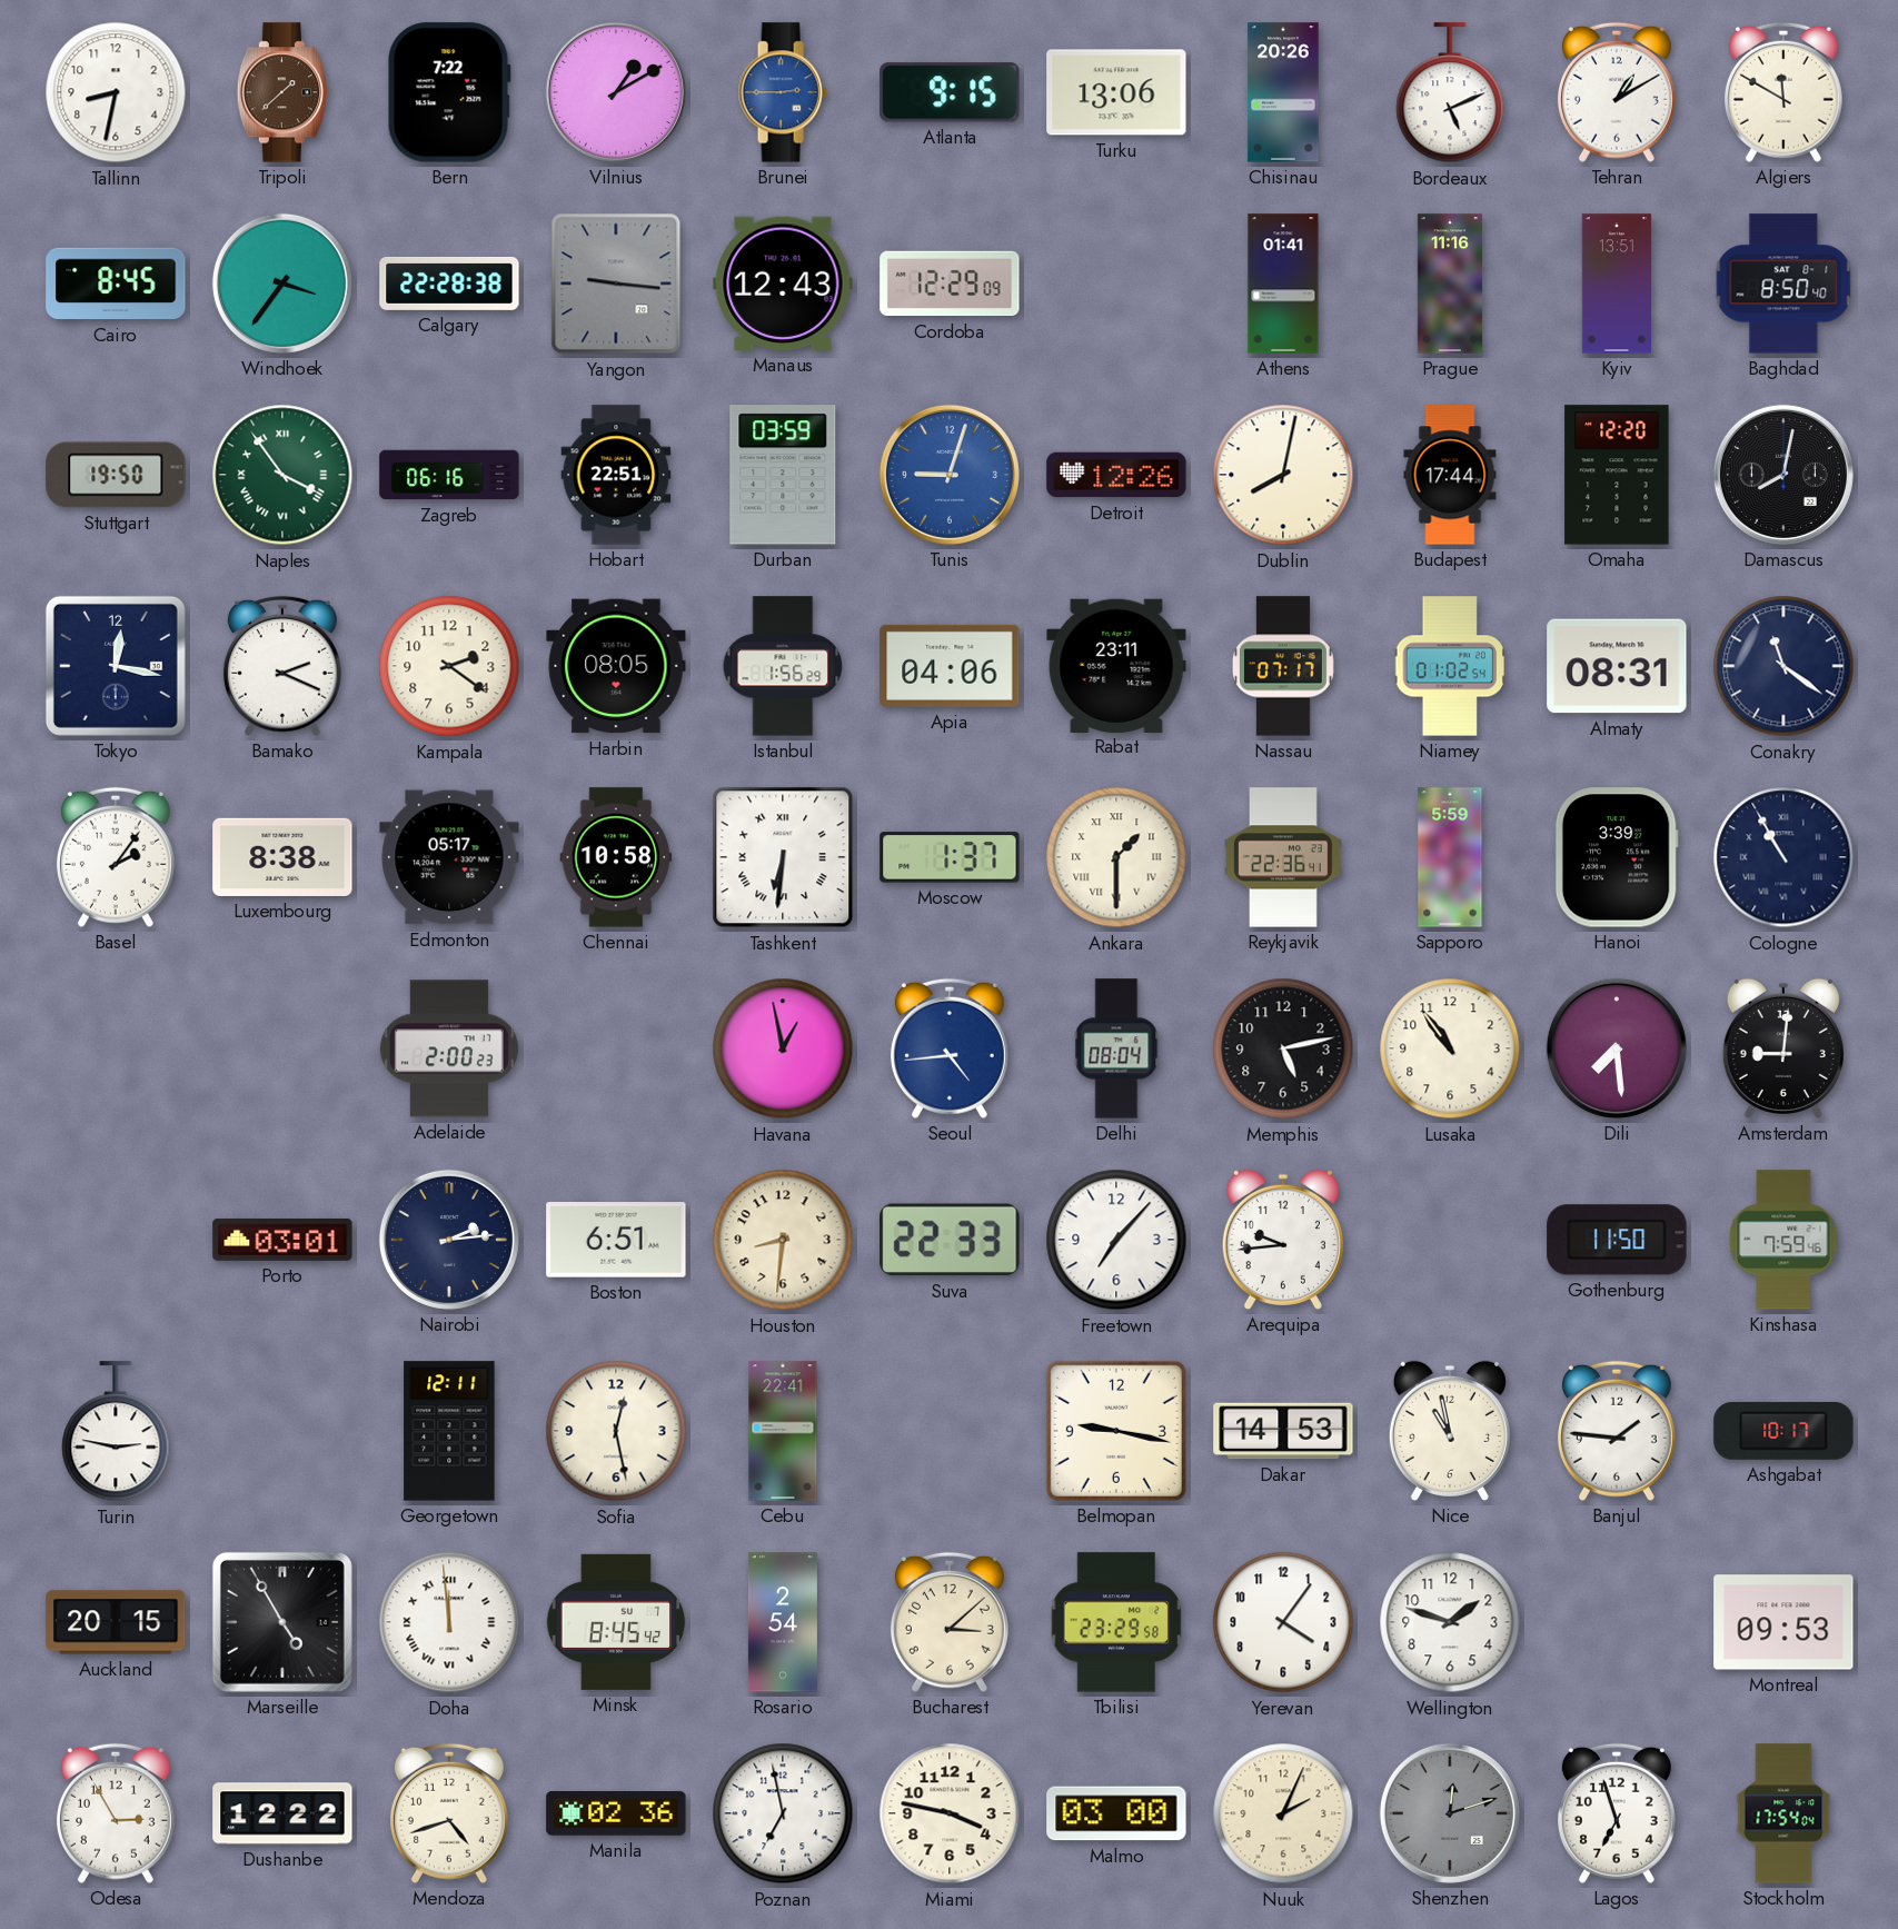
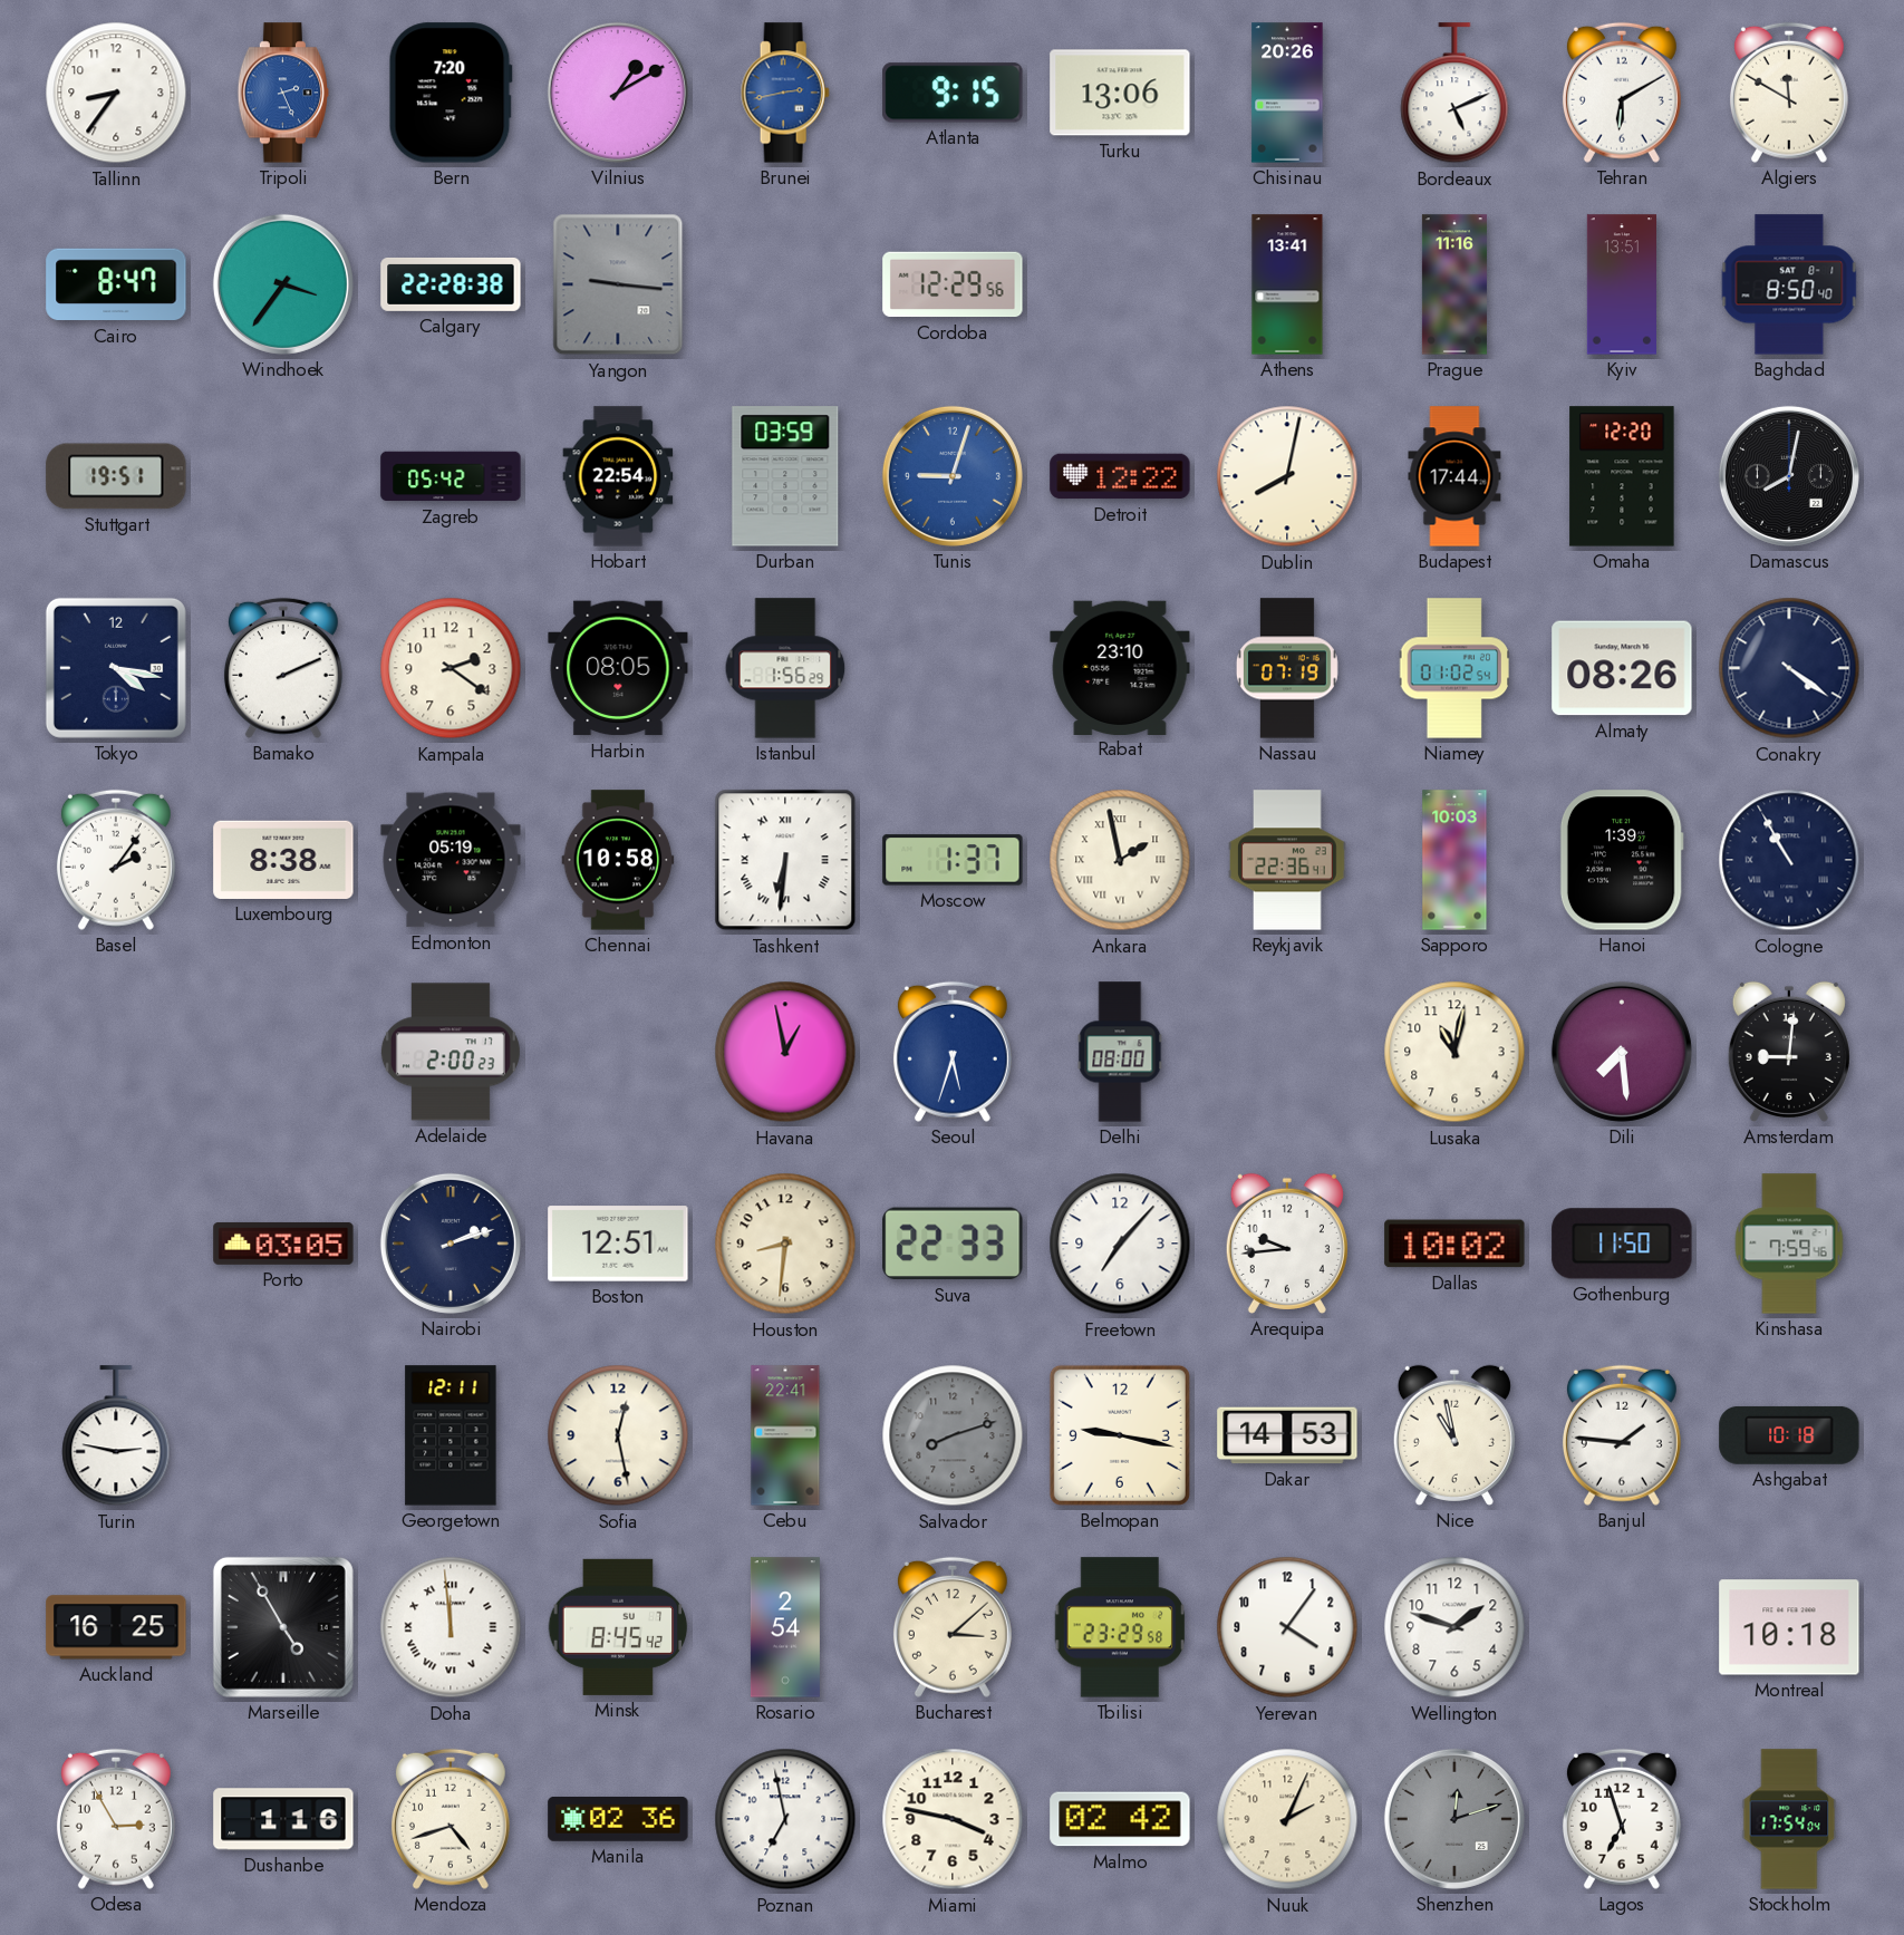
Tallinn: 8:32 -> 8:36
Tripoli: 1:38 -> 2:26
Tripoli dial: brown -> blue
Bern: 7:22 -> 7:20
Brunei: 2:45 -> 2:43
Tehran: 1:10 -> 6:10
Cairo: 8:45 -> 8:47
Manaus: 12:43 -> none
Cordoba: 12:29:09 -> 12:29:56
Athens: 01:41 -> 13:41
Stuttgart: 19:50 -> 19:51
Naples: 3:54 -> none
Zagreb: 06:16 -> 05:42
Hobart: 22:51 -> 22:54
Detroit: 12:26 -> 12:22
Tokyo: 12:17 -> 4:17
Bamako: 2:19 -> 2:11
Apia: 04:06 -> none
Rabat: 23:11 -> 23:10
Nassau: 07:17 -> 07:19
Almaty: 08:31 -> 08:26
Conakry: 11:21 -> 4:21
Edmonton: 05:17 -> 05:19
Ankara: 1:30 -> 1:58
Sapporo: 5:59 -> 10:03
Hanoi: 3:39 -> 1:39
Seoul: 4:44 -> 5:33
Delhi: 08:04 -> 08:00
Memphis: 5:13 -> none
Lusaka: 10:54 -> 11:02
Porto: 03:01 -> 03:05
Nairobi: 2:14 -> 2:12
Boston: 6:51 -> 12:51
Dallas: none -> 10:02
Salvador: none -> 8:12
Ashgabat: 10:17 -> 10:18
Auckland: 20:15 -> 16:25
Montreal: 09:53 -> 10:18
Dushanbe: 12:22 -> 1:16
Malmo: 03:00 -> 02:42
